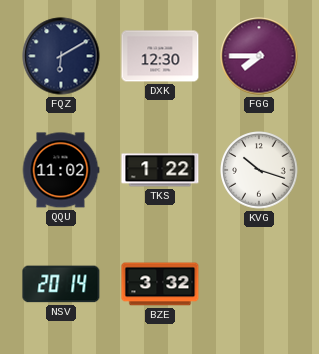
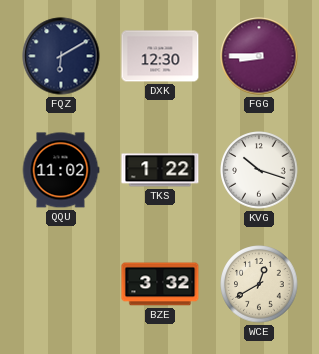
FGG: 7:45 -> 8:45
NSV: 20:14 -> none
WCE: none -> 12:40
